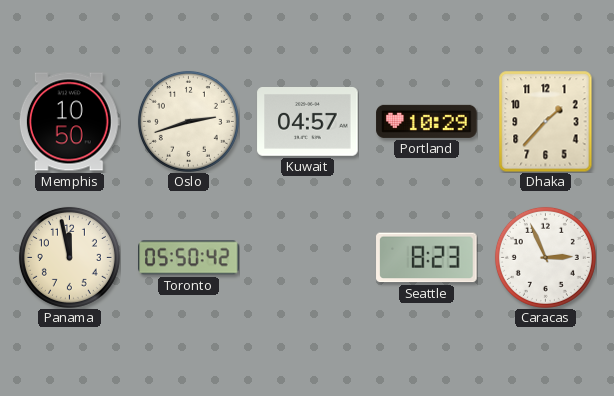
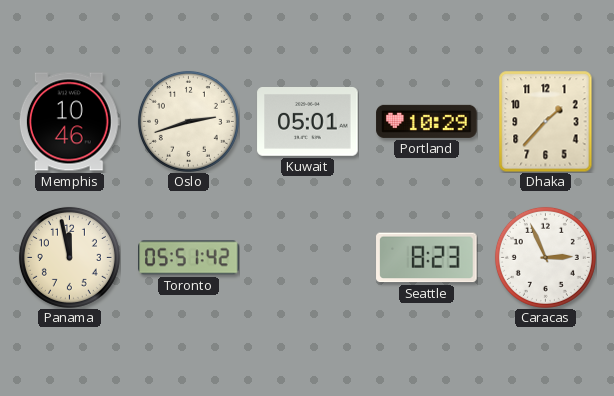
Memphis: 10:50 -> 10:46
Kuwait: 04:57 -> 05:01
Toronto: 05:50 -> 05:51
